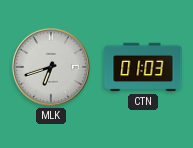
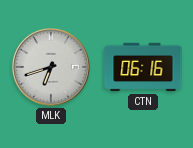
CTN: 01:03 -> 06:16
